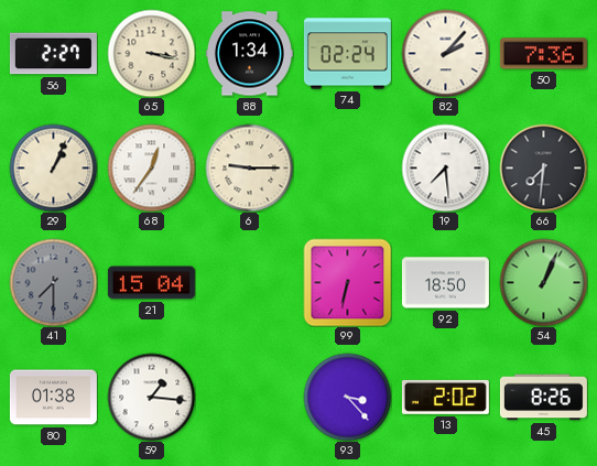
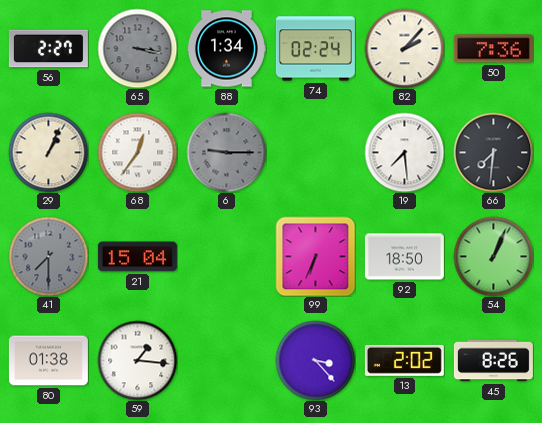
65 dial: cream -> grey
6 dial: cream -> grey
99: 6:32 -> 6:34
